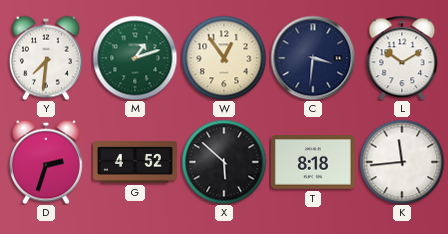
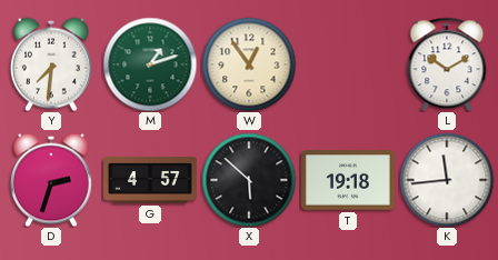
C: 3:31 -> none
G: 4:52 -> 4:57
T: 8:18 -> 19:18
